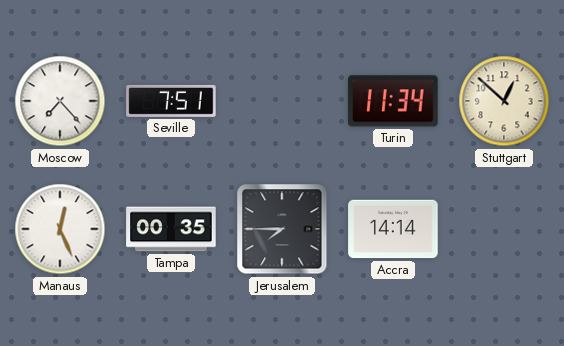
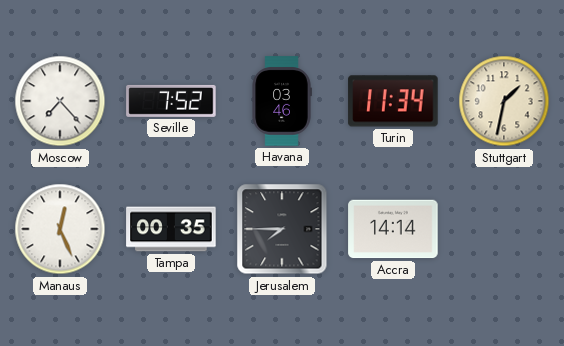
Seville: 7:51 -> 7:52
Havana: none -> 03:46
Stuttgart: 12:52 -> 1:32
